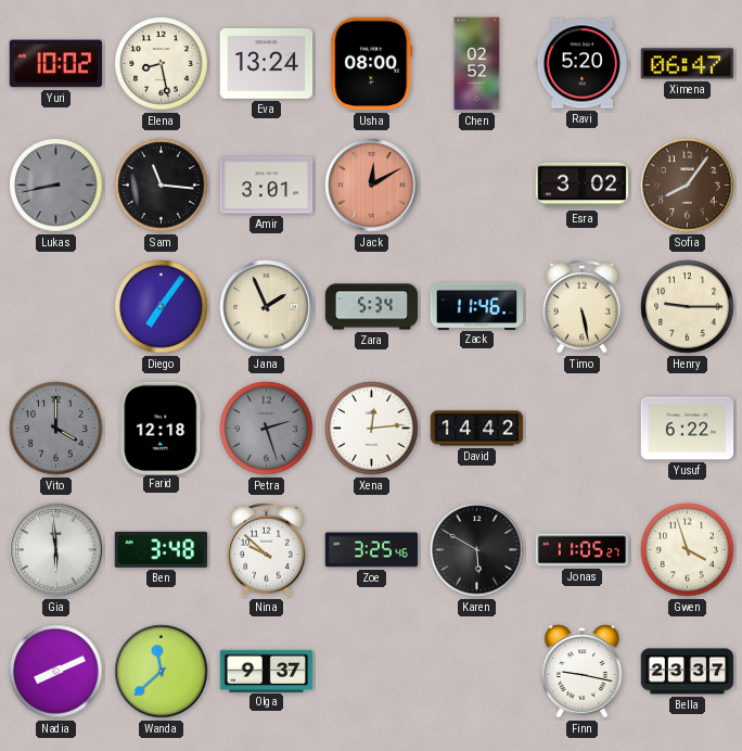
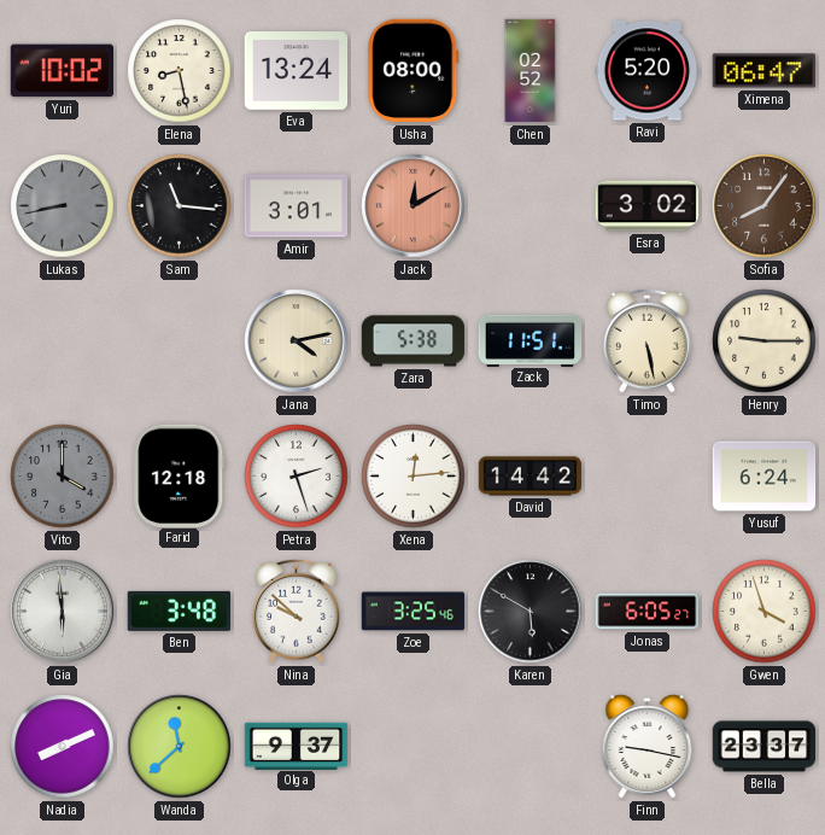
Diego: 7:06 -> none
Jana: 1:56 -> 4:13
Zara: 5:34 -> 5:38
Zack: 11:46 -> 11:51
Petra dial: grey -> white
Yusuf: 6:22 -> 6:24
Jonas: 11:05 -> 6:05
